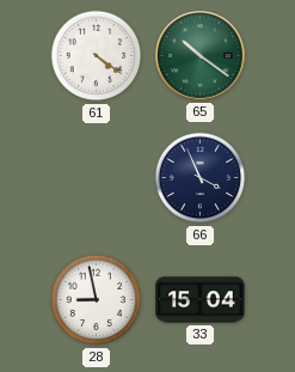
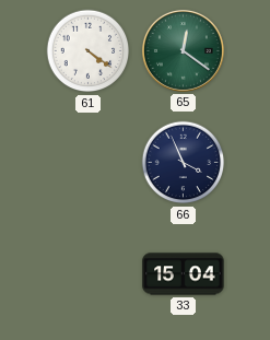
65: 10:21 -> 12:21
28: 8:58 -> none
